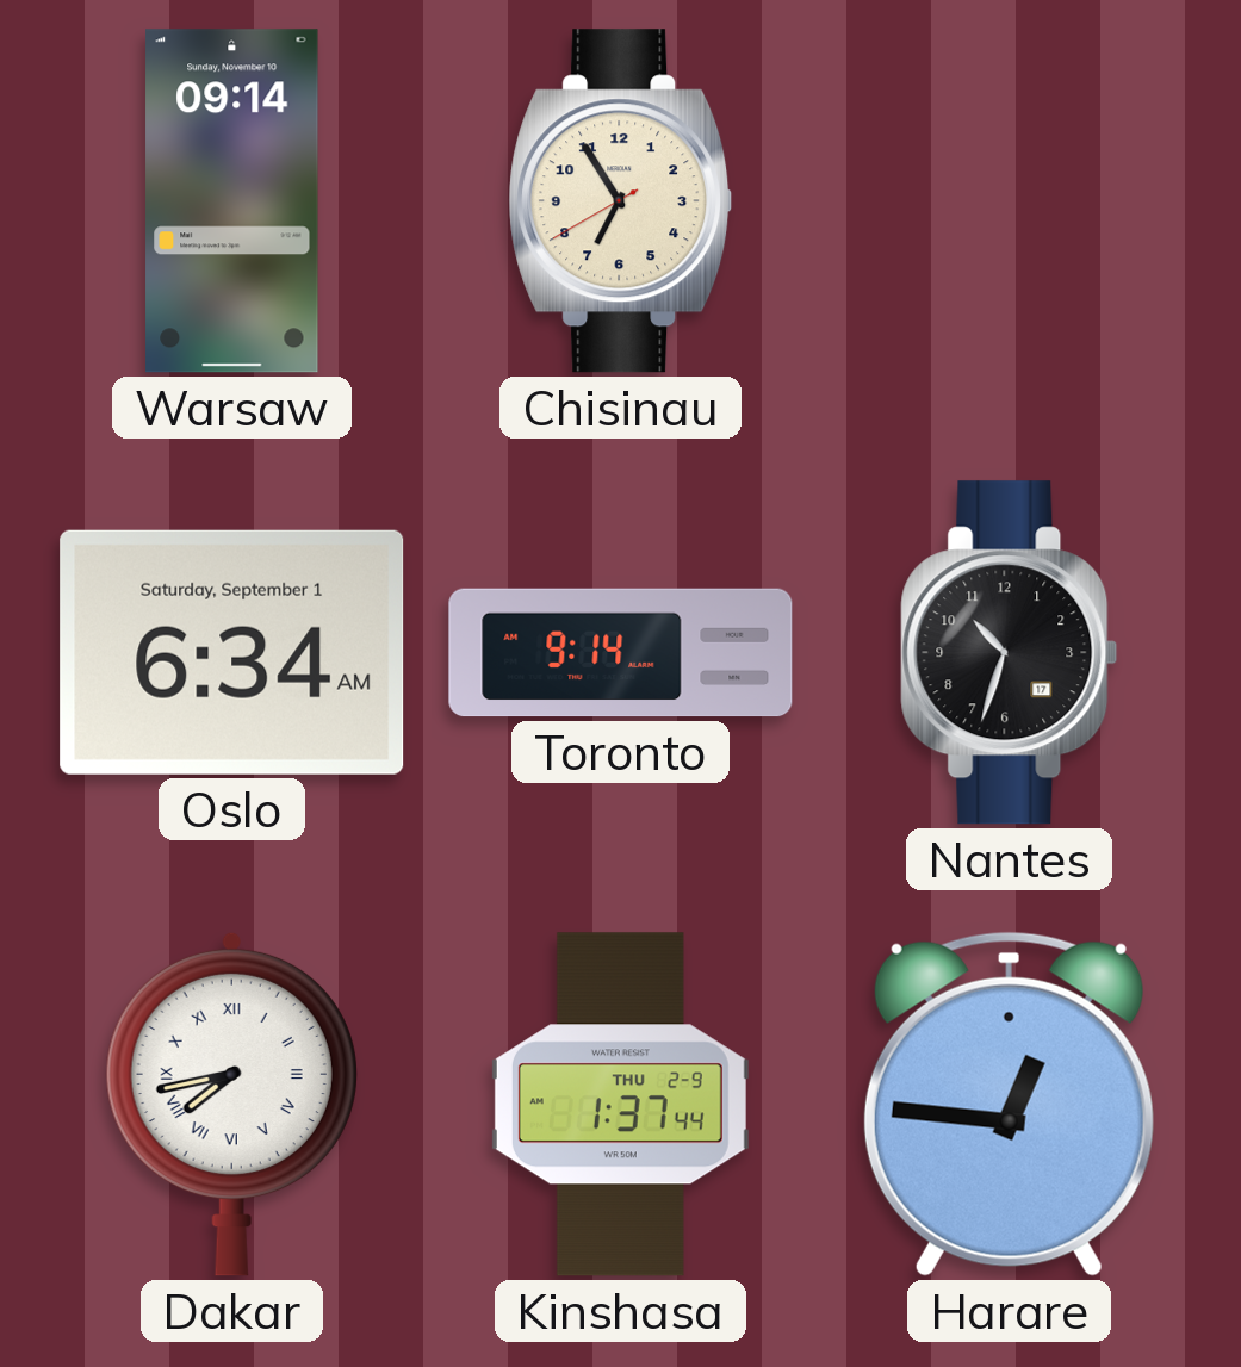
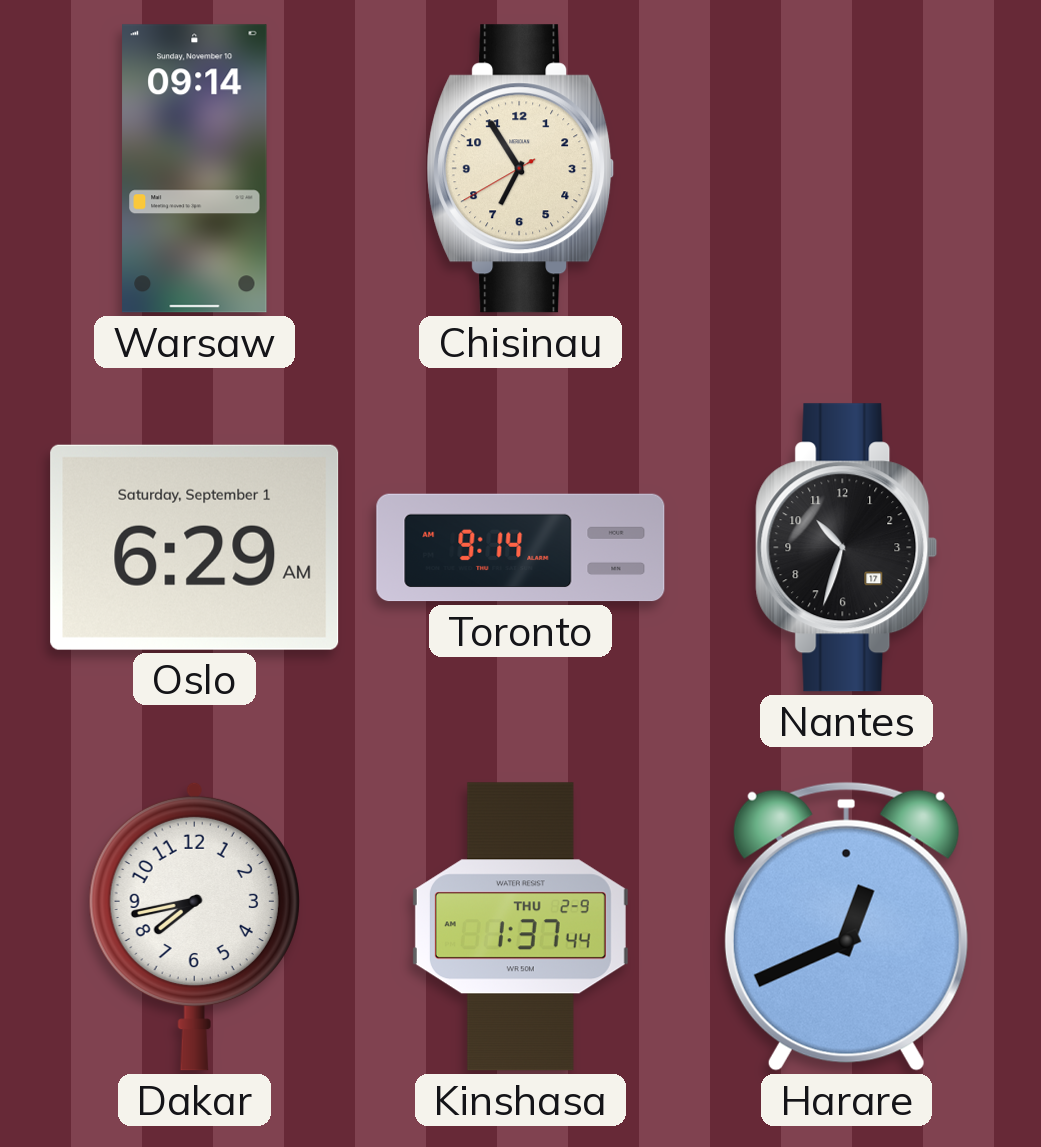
Oslo: 6:34 -> 6:29
Dakar numerals: Roman -> Arabic
Harare: 12:46 -> 12:41
